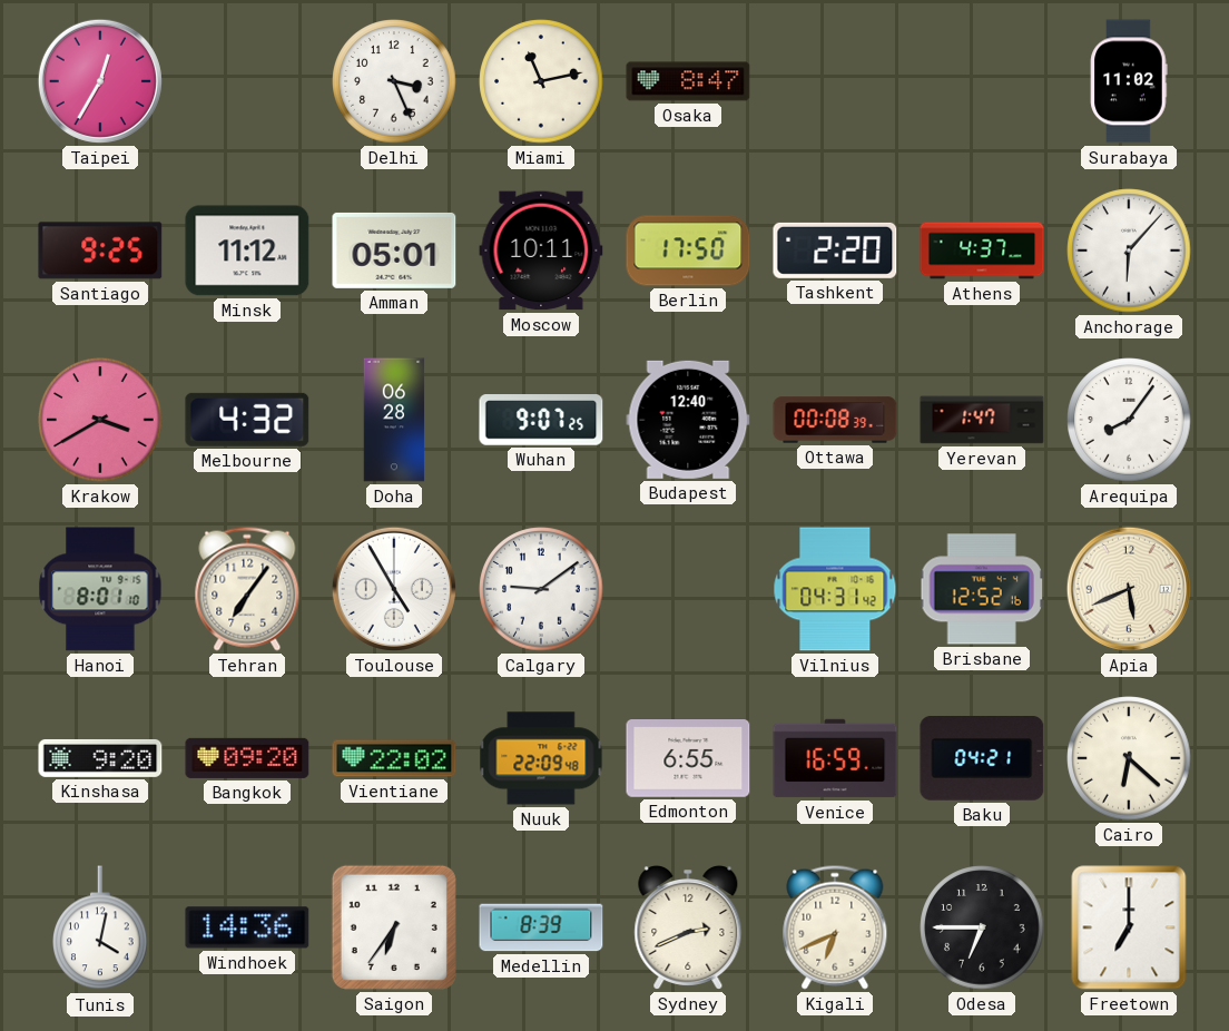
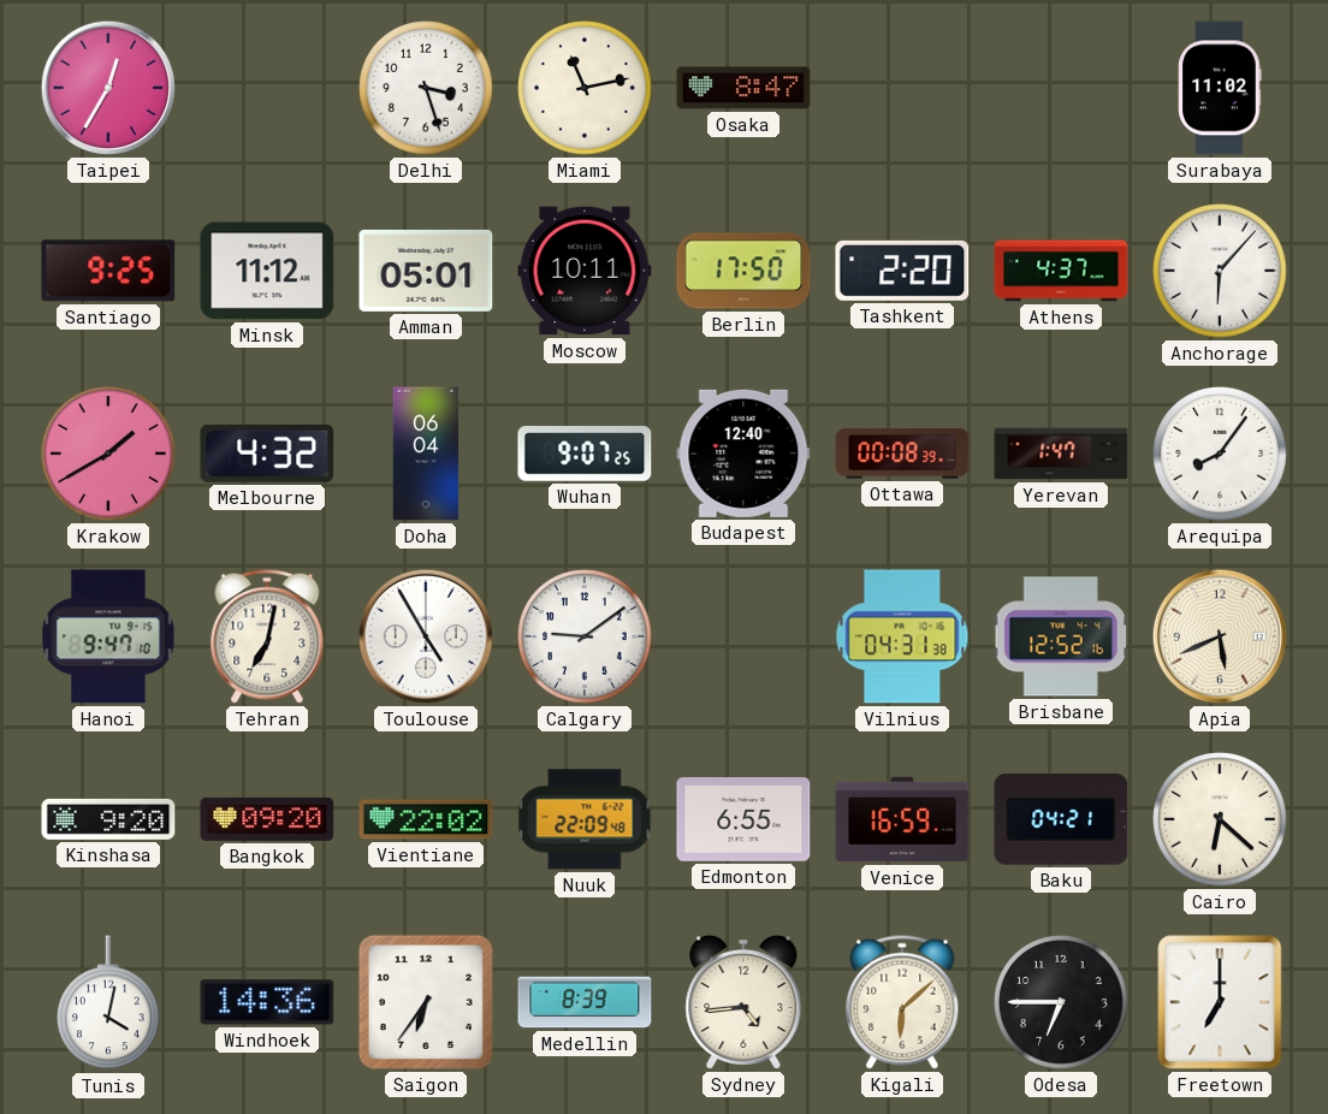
Delhi: 3:26 -> 3:27
Krakow: 3:40 -> 1:40
Doha: 06:28 -> 06:04
Hanoi: 8:01 -> 9:47
Tehran: 7:06 -> 7:02
Vilnius: 04:31:42 -> 04:31:38
Sydney: 2:41 -> 4:44
Kigali: 6:41 -> 6:08
